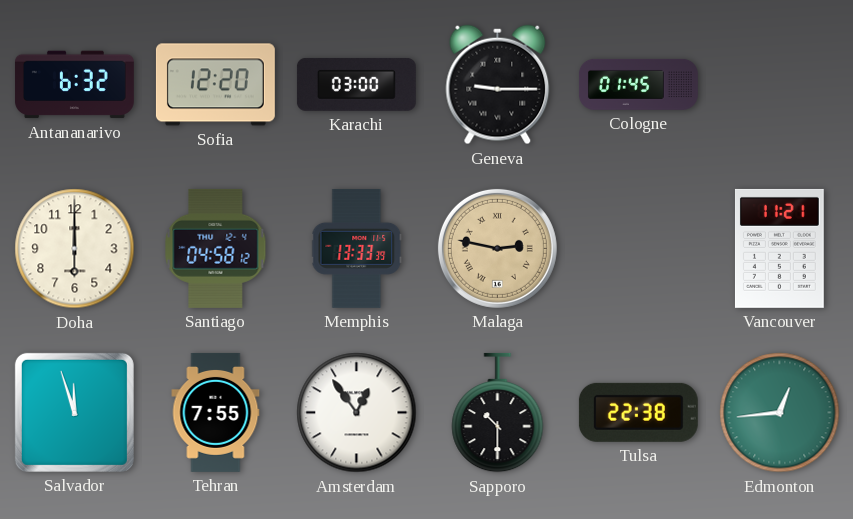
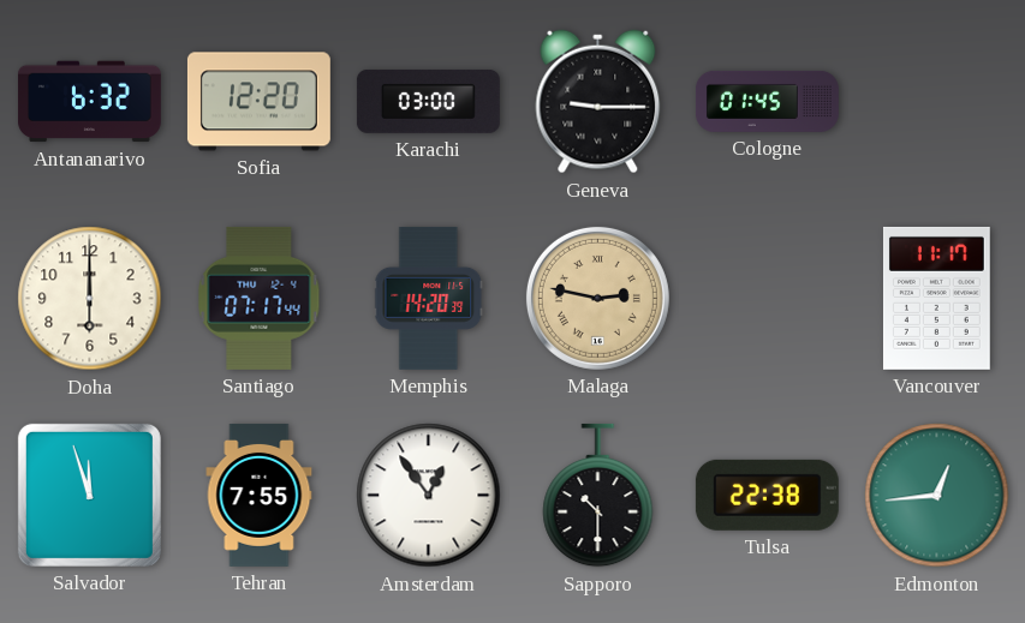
Santiago: 04:58 -> 07:17
Memphis: 13:33 -> 14:20
Vancouver: 11:21 -> 11:17
